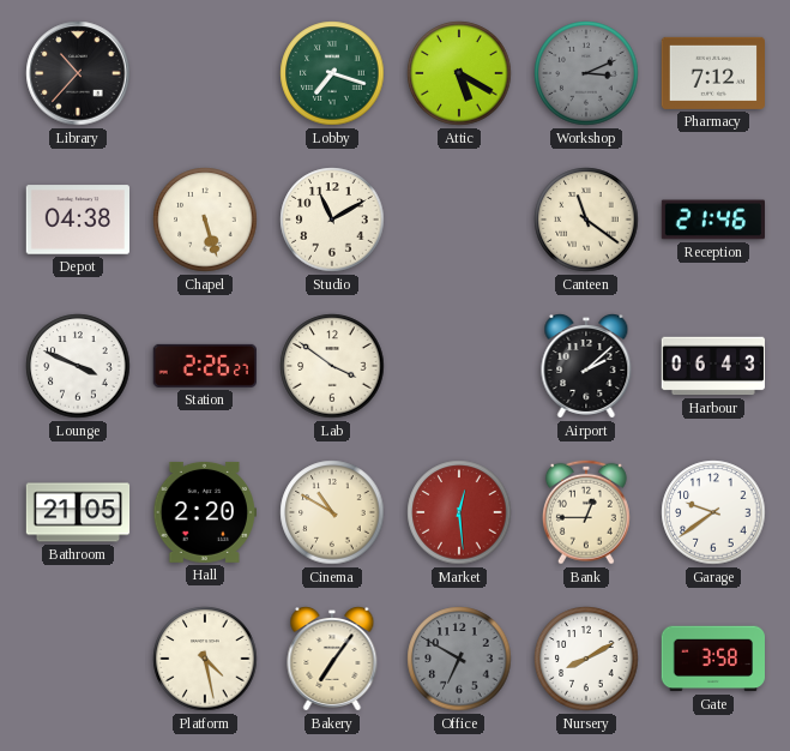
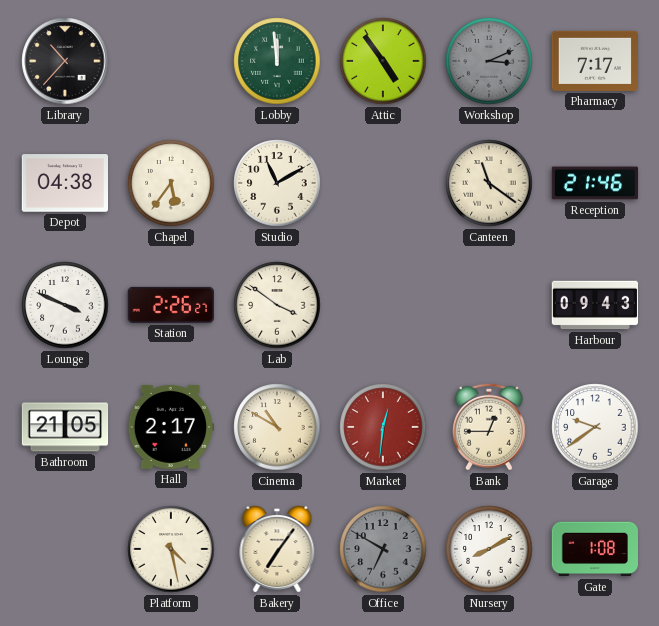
Lobby: 7:18 -> 11:59
Attic: 5:20 -> 4:54
Pharmacy: 7:12 -> 7:17
Chapel: 5:27 -> 5:36
Airport: 2:08 -> none
Harbour: 06:43 -> 09:43
Hall: 2:20 -> 2:17
Market: 12:29 -> 12:31
Gate: 3:58 -> 1:08
